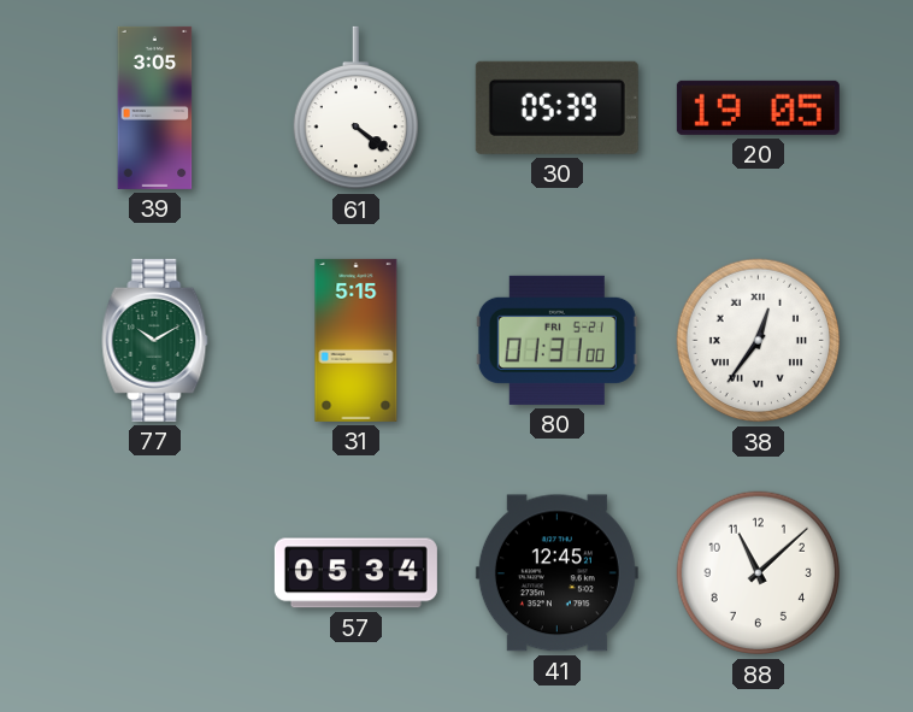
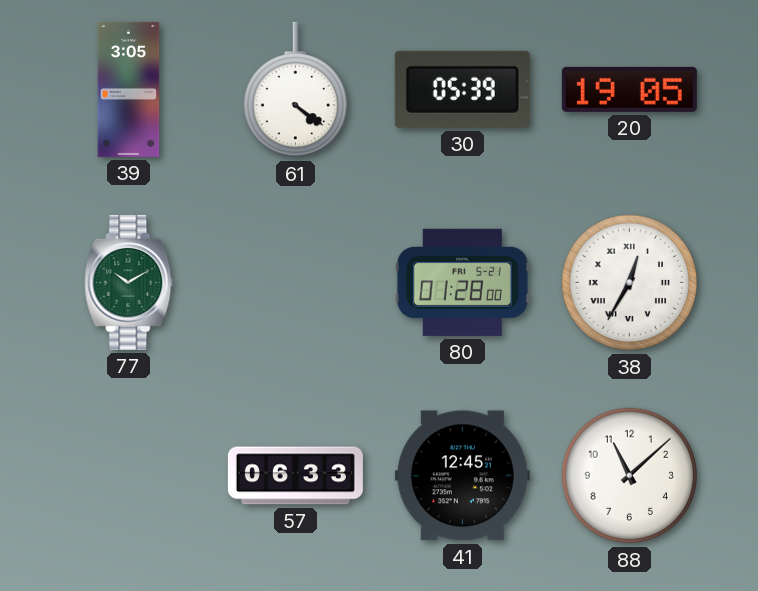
31: 5:15 -> none
80: 01:31 -> 01:28
38: 12:36 -> 12:35
57: 05:34 -> 06:33
